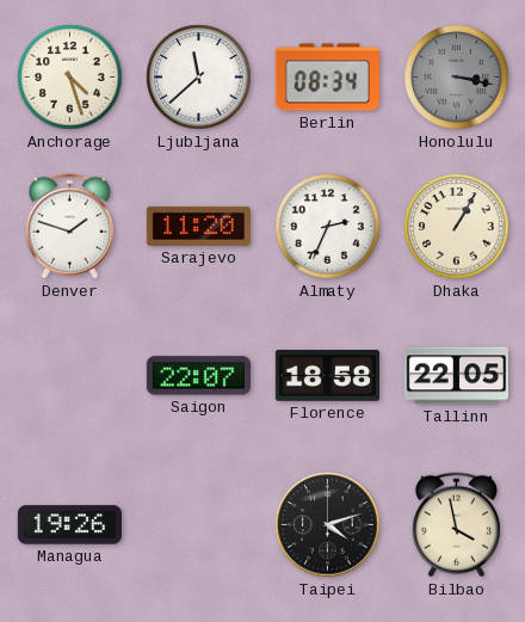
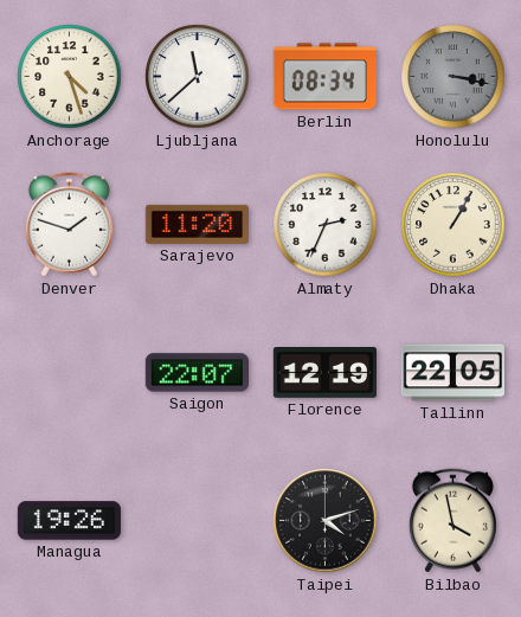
Florence: 18:58 -> 12:19
